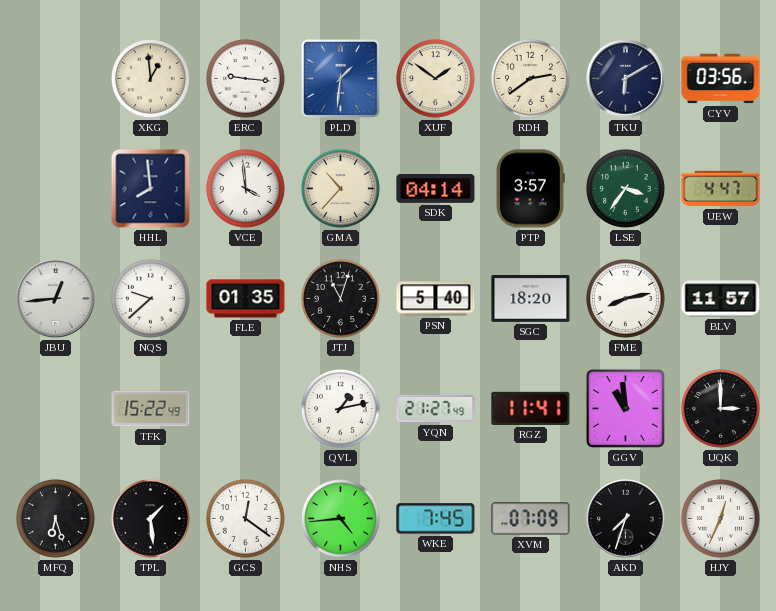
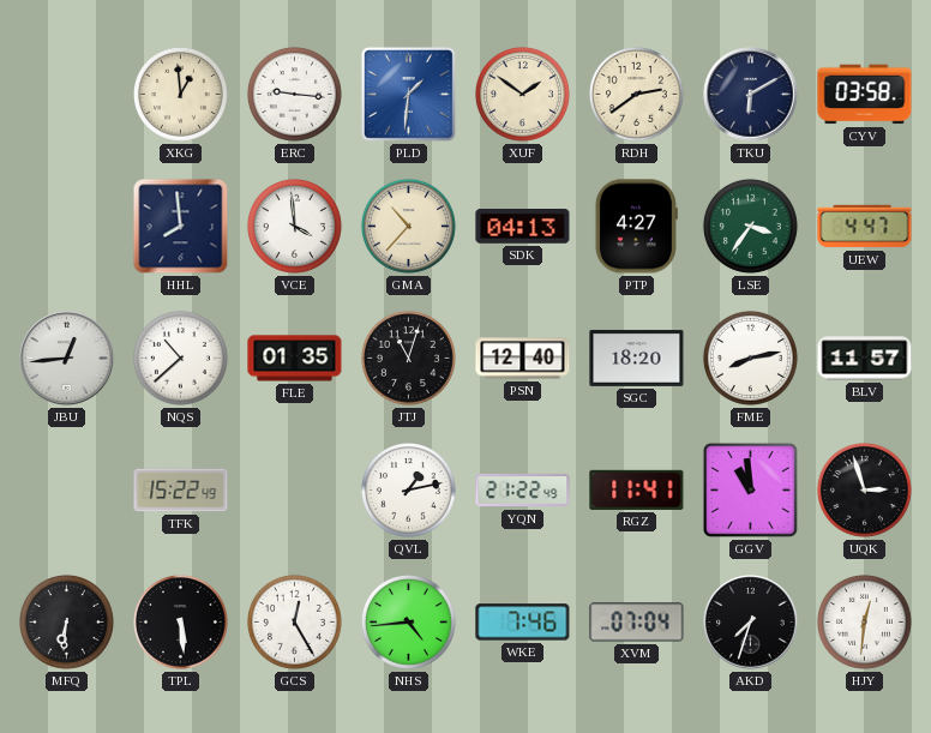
CYV: 03:56 -> 03:58
SDK: 04:14 -> 04:13
PTP: 3:57 -> 4:27
NQS: 9:38 -> 10:38
PSN: 5:40 -> 12:40
YQN: 21:27 -> 21:22
UQK: 3:00 -> 2:57
MFQ: 6:27 -> 6:31
TPL: 1:29 -> 5:29
GCS: 12:21 -> 12:25
WKE: 7:45 -> 7:46
XVM: 07:09 -> 07:04
HJY: 12:34 -> 12:31
